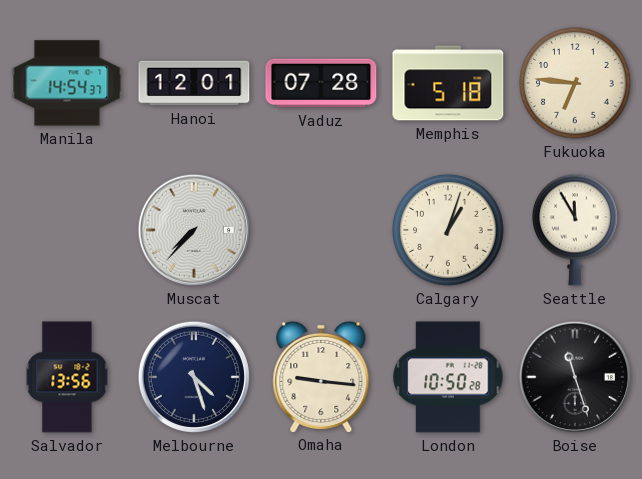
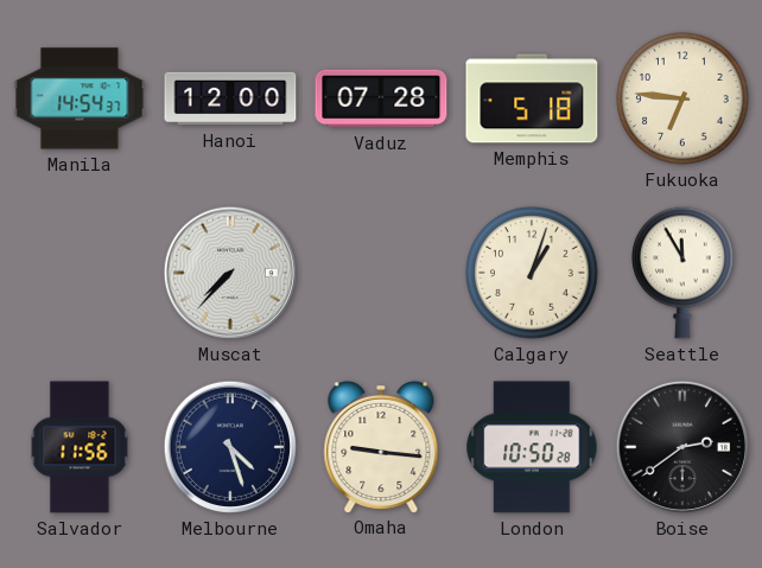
Hanoi: 12:01 -> 12:00
Salvador: 13:56 -> 11:56
Boise: 11:27 -> 2:39
